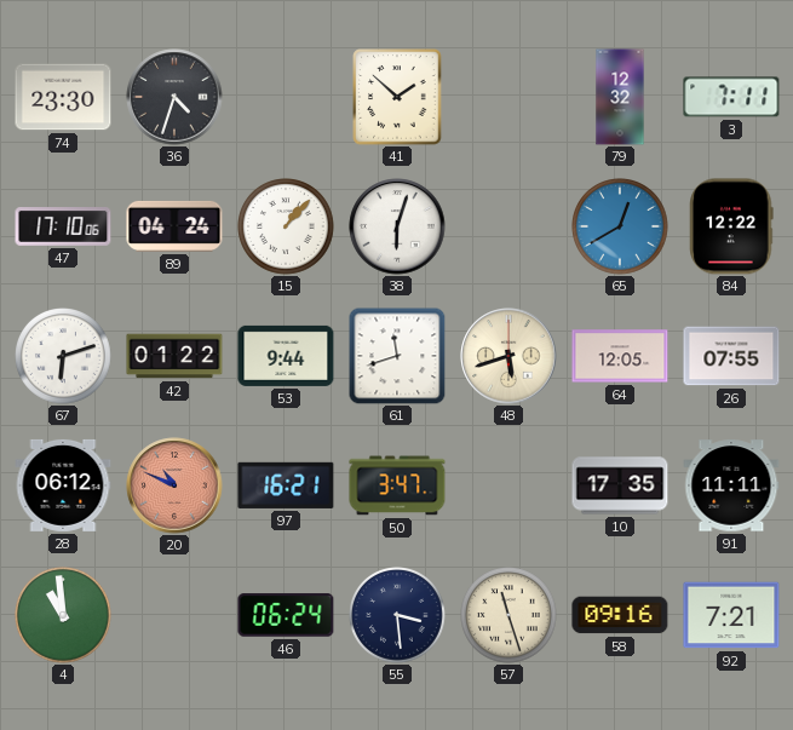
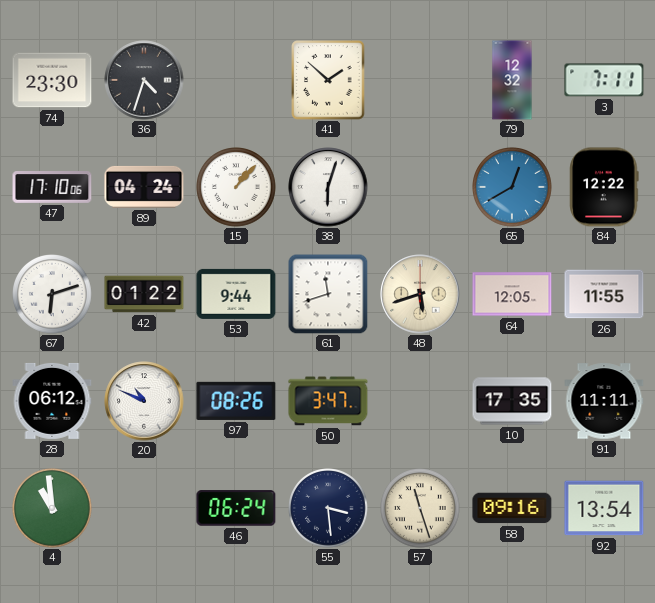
26: 07:55 -> 11:55
20 dial: salmon -> white
97: 16:21 -> 08:26
92: 7:21 -> 13:54
